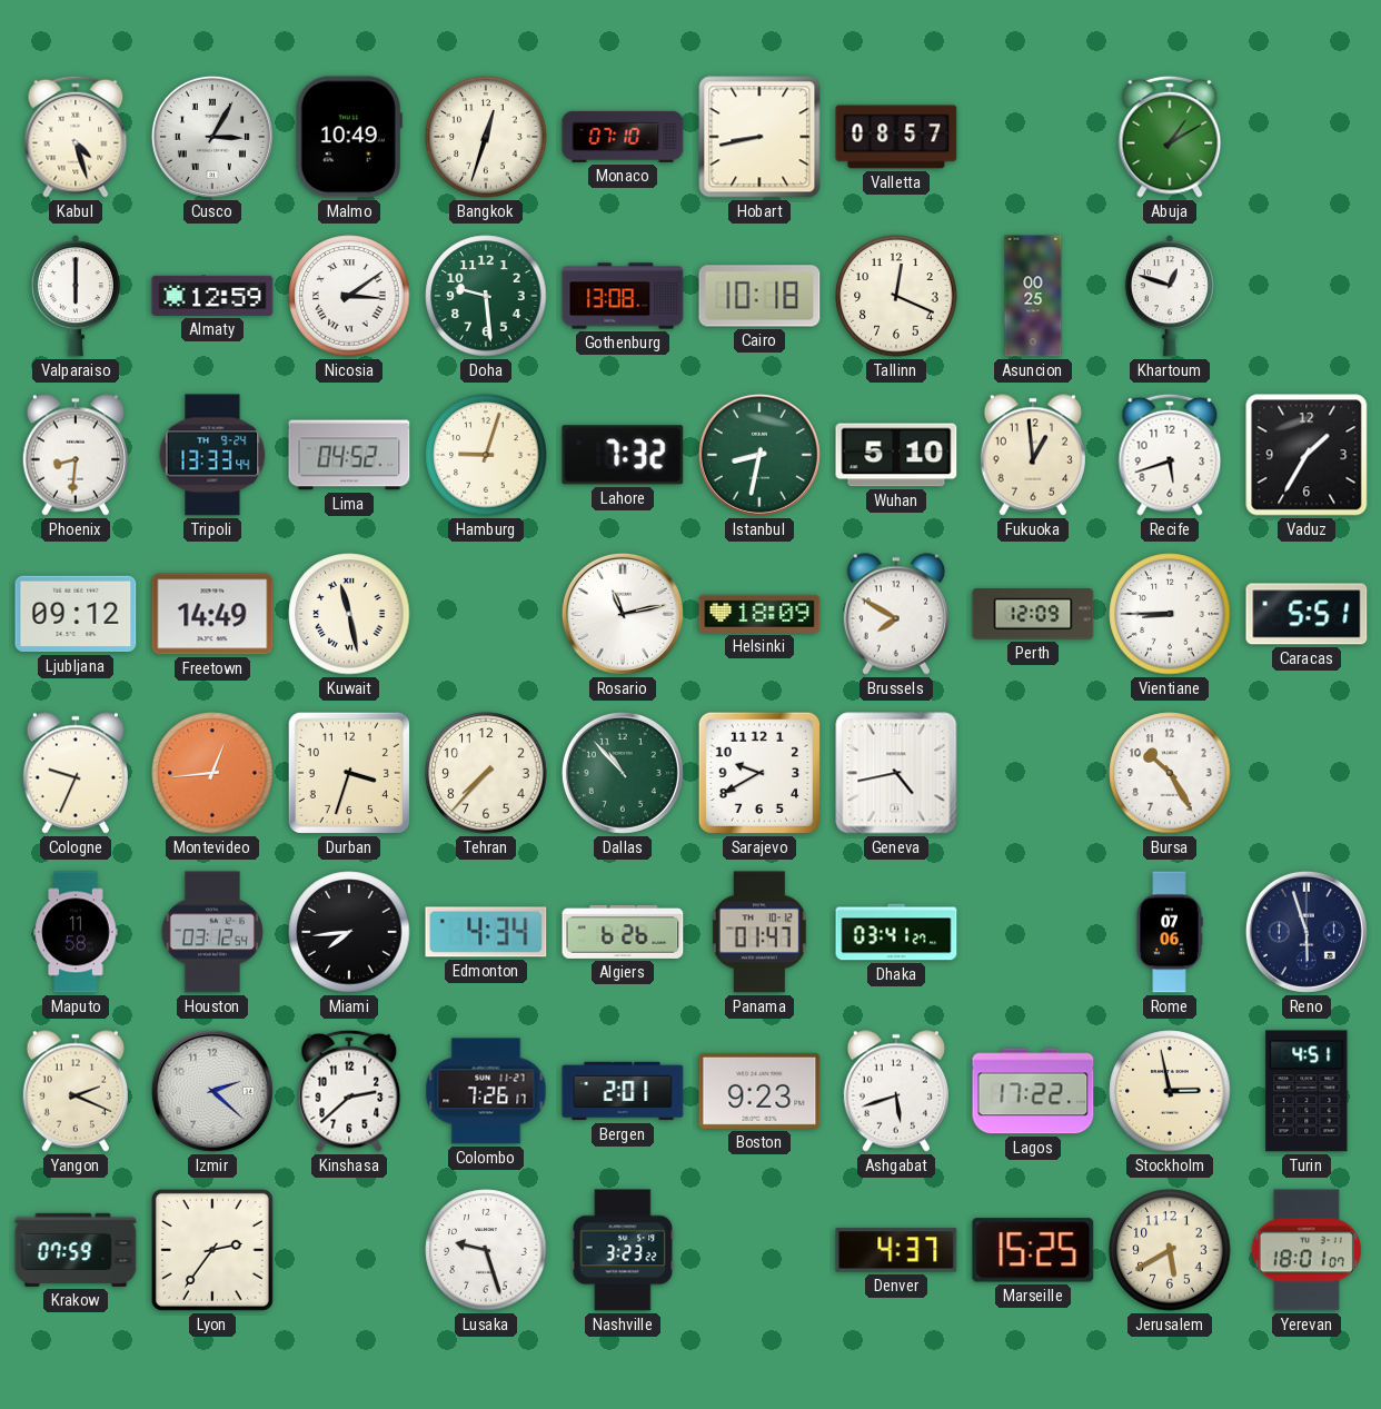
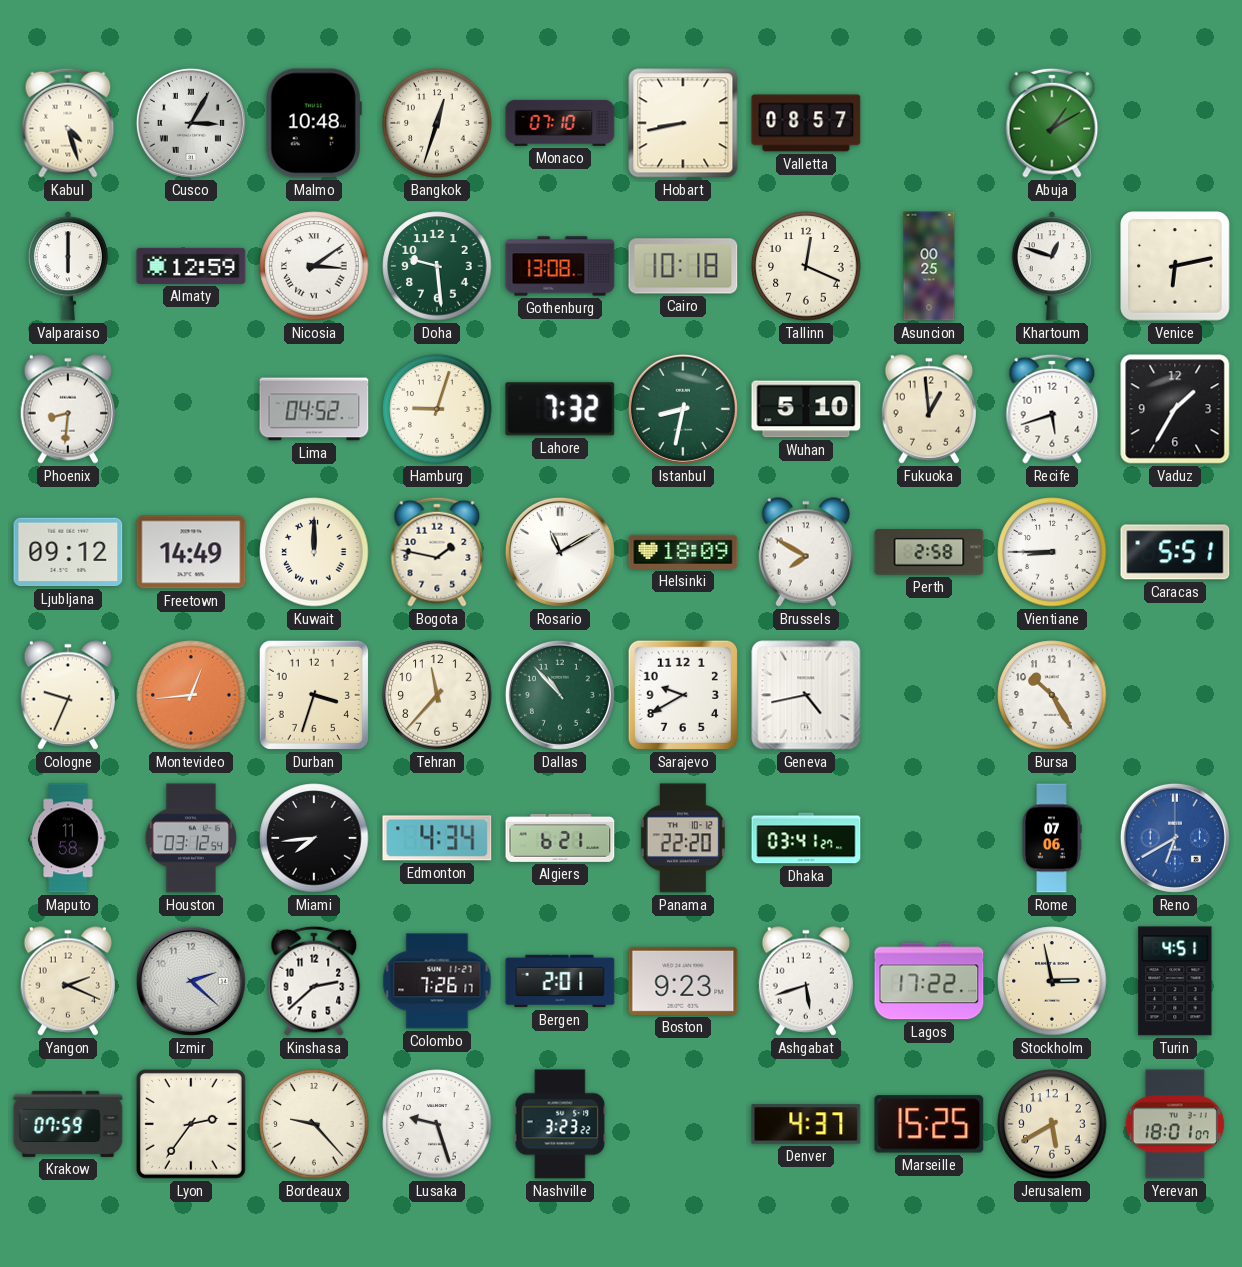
Malmo: 10:49 -> 10:48
Venice: none -> 6:13
Tripoli: 13:33 -> none
Kuwait: 11:28 -> 12:00
Bogota: none -> 1:47
Rosario: 11:13 -> 11:10
Perth: 12:09 -> 2:58
Tehran: 7:37 -> 11:37
Algiers: 6:26 -> 6:21
Panama: 01:47 -> 22:20
Reno: 5:57 -> 6:40
Reno dial: navy -> blue
Bordeaux: none -> 9:23
